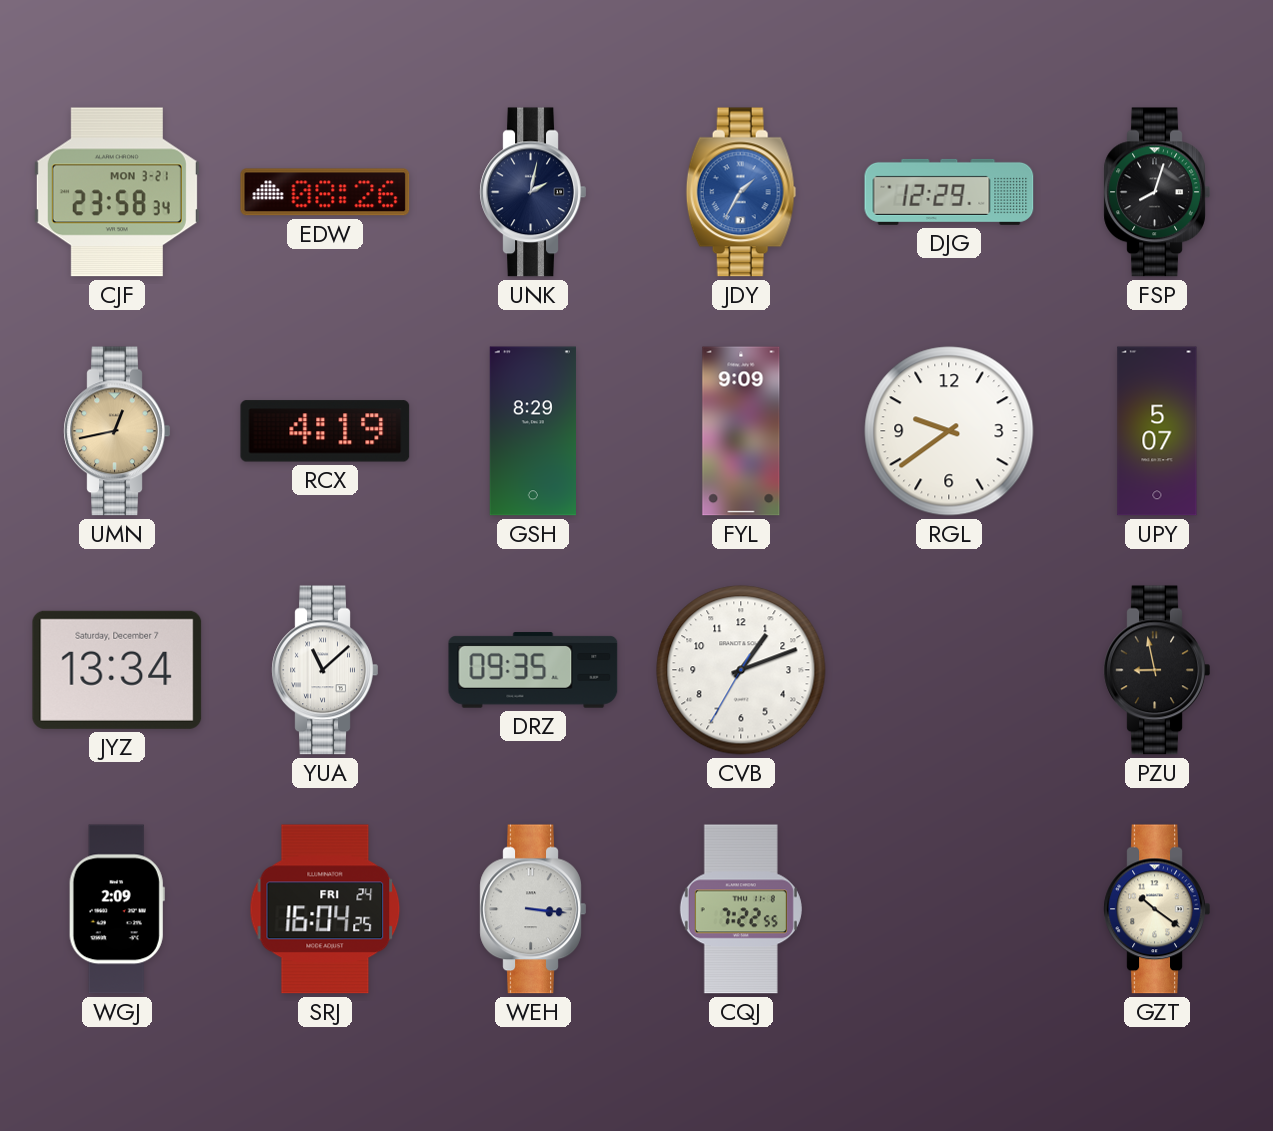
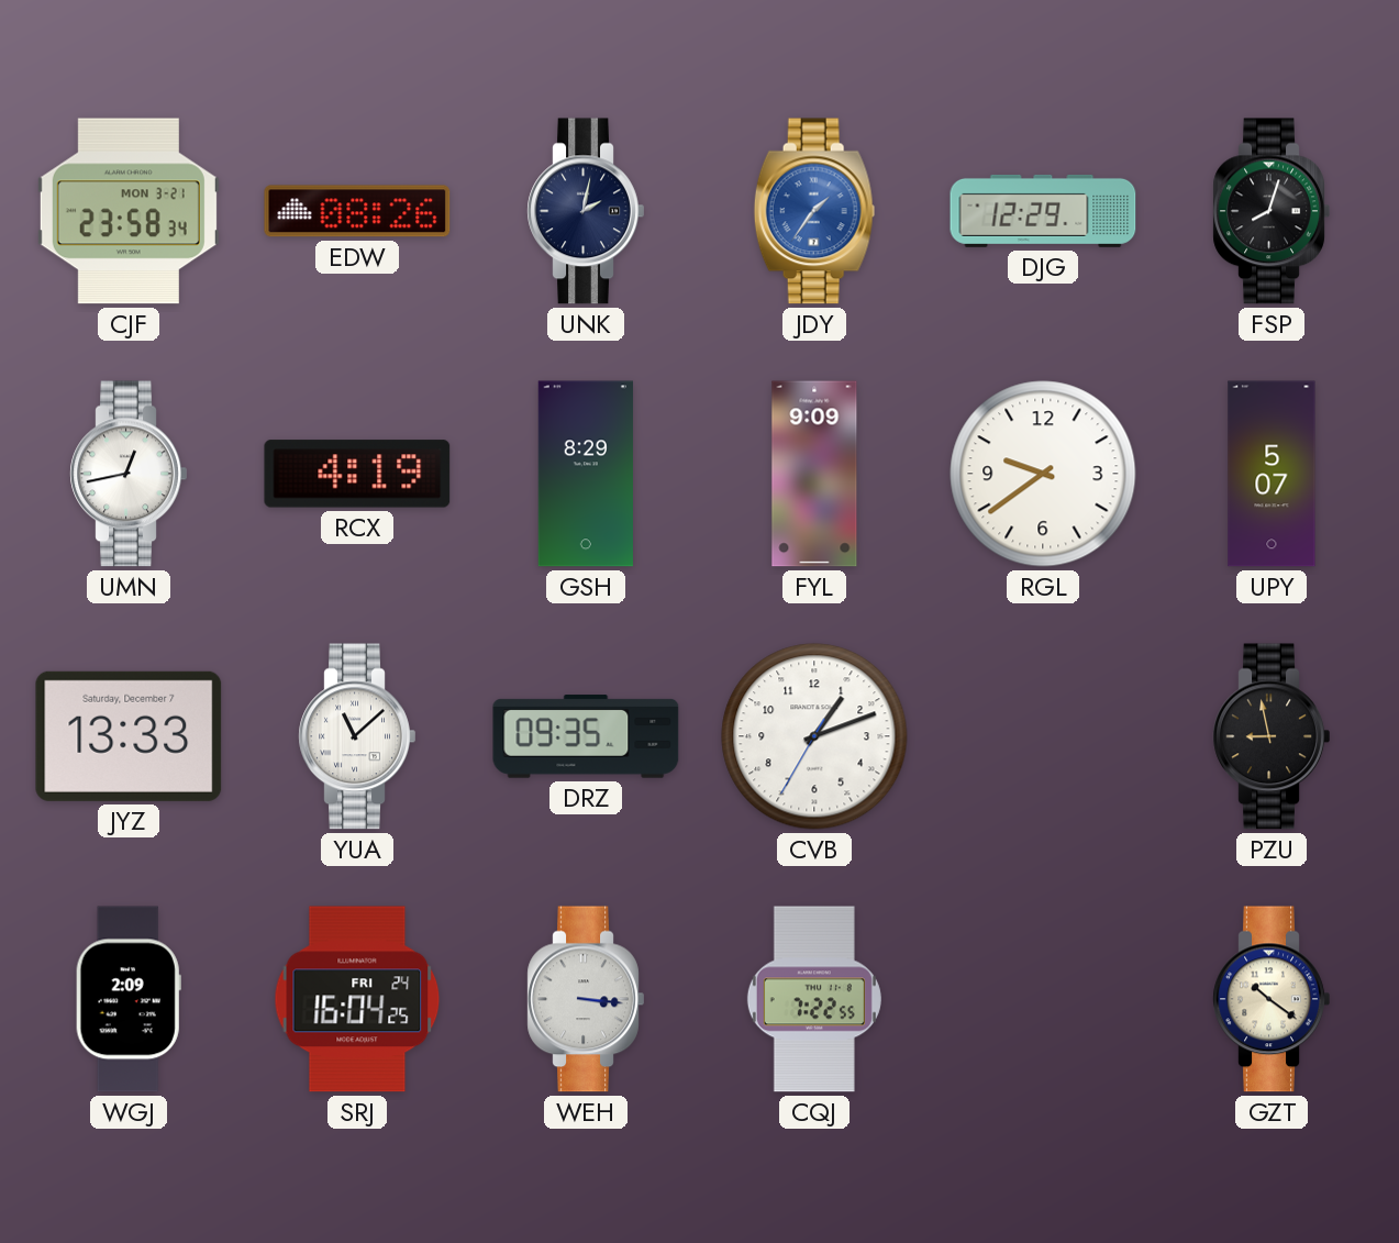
JDY: 1:35 -> 1:36
UMN dial: champagne -> white
JYZ: 13:34 -> 13:33
